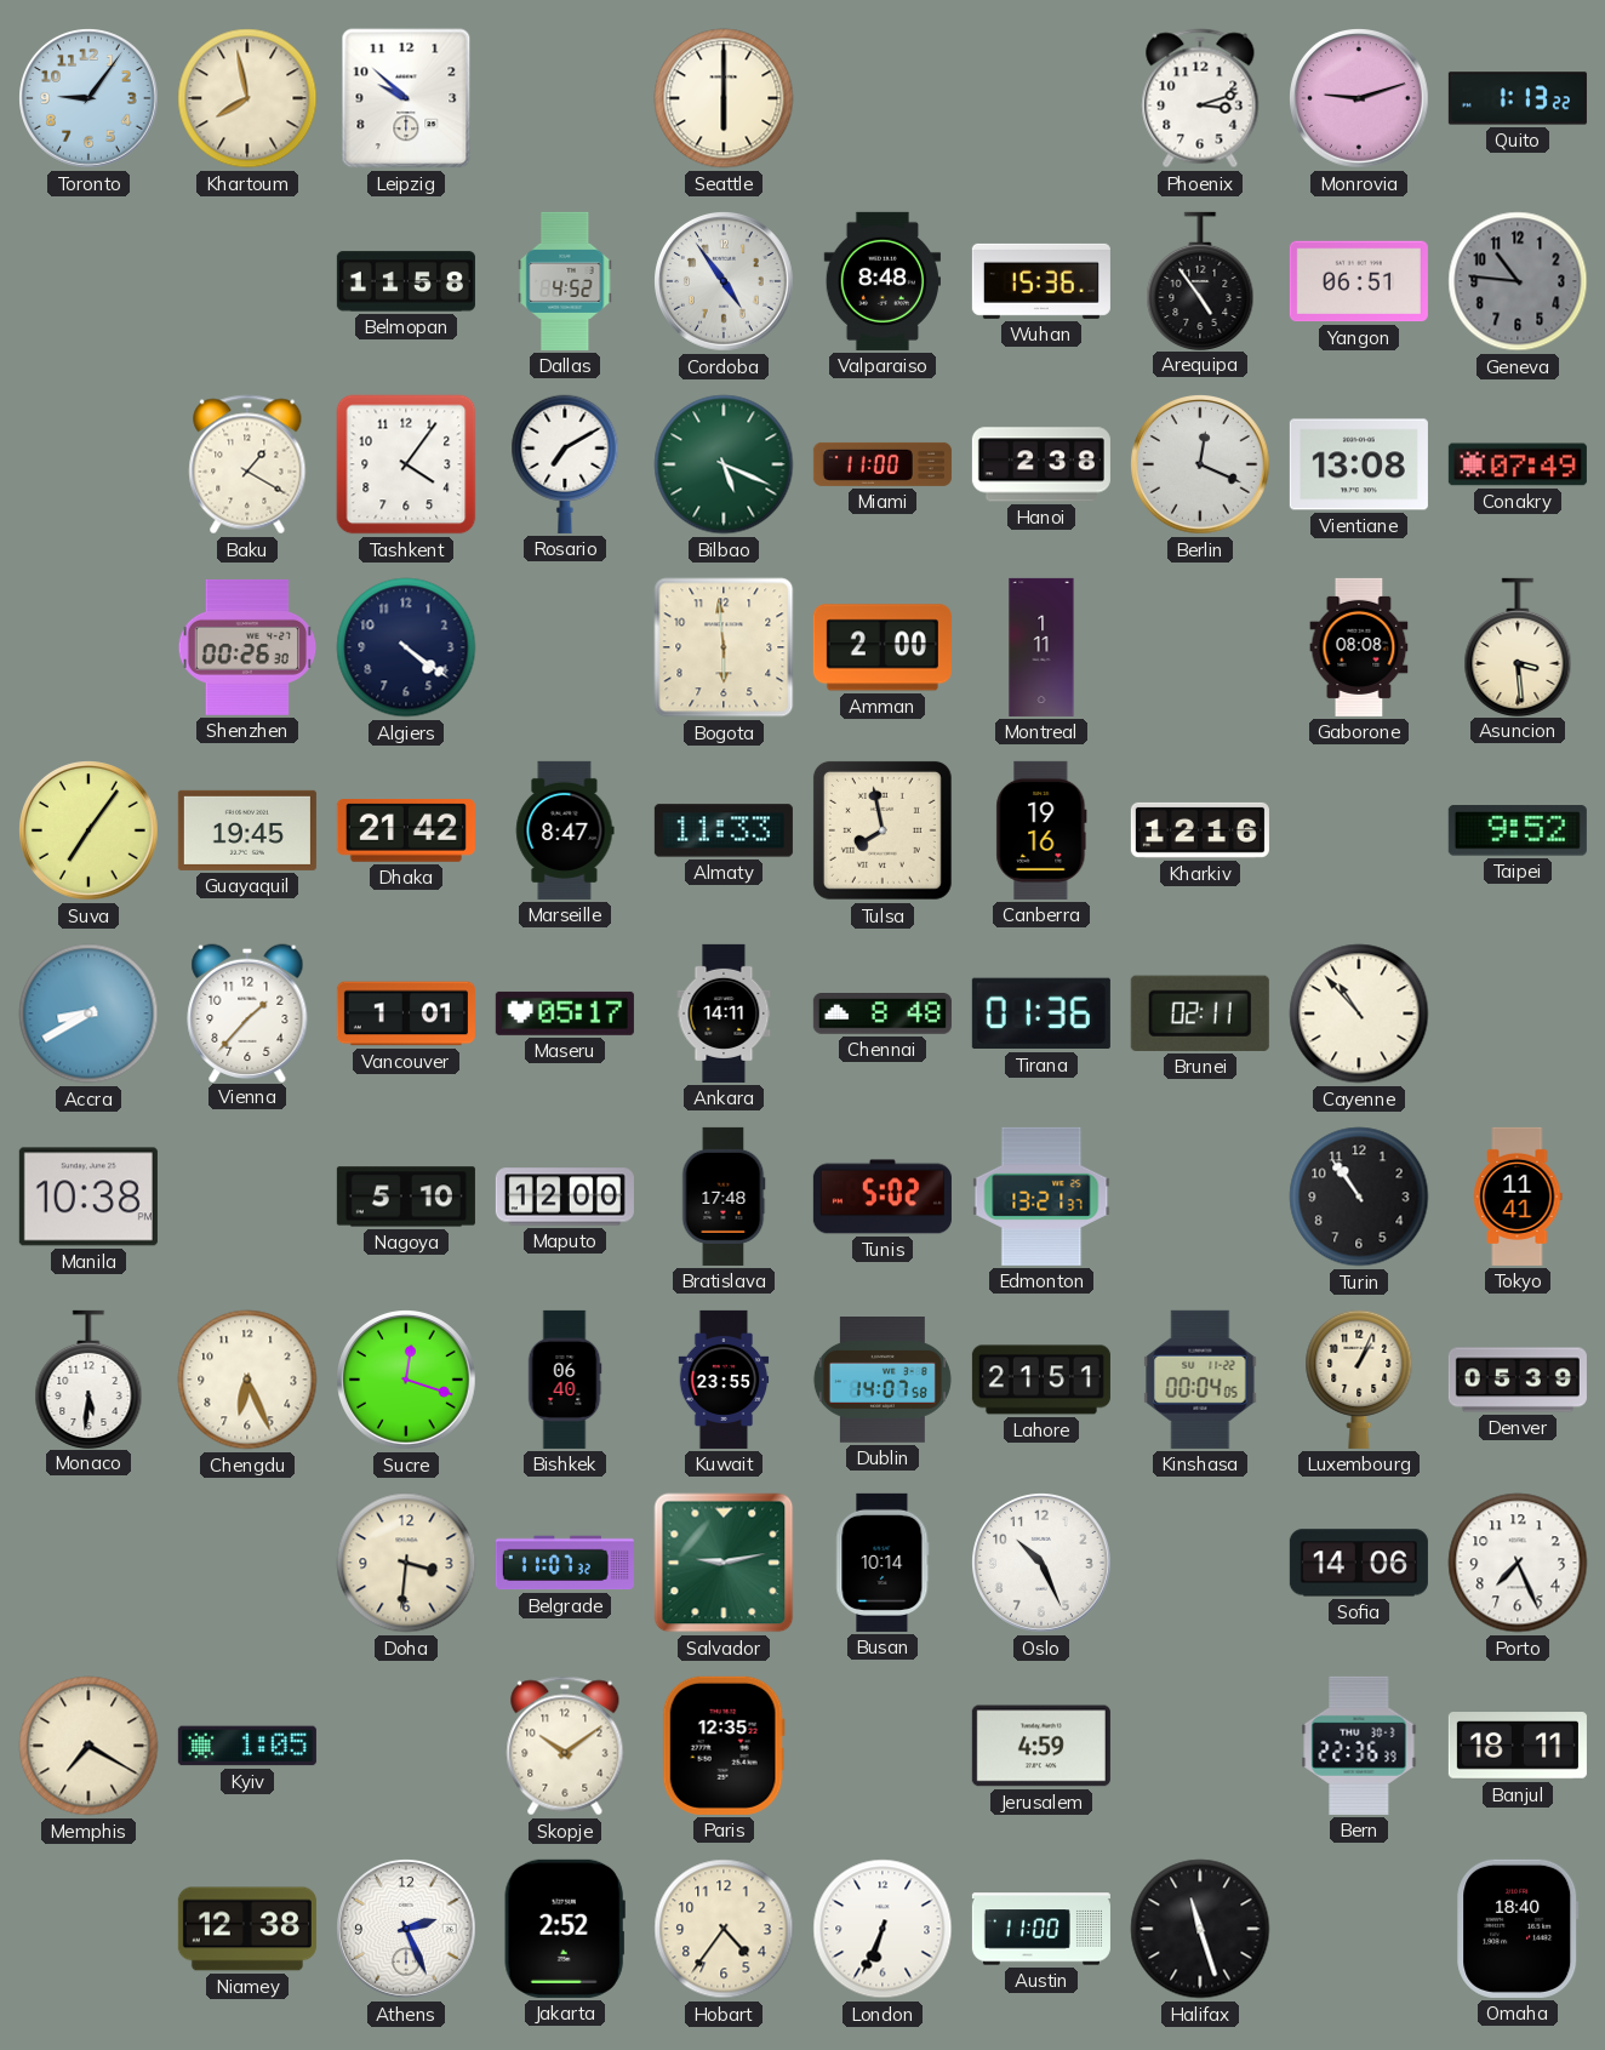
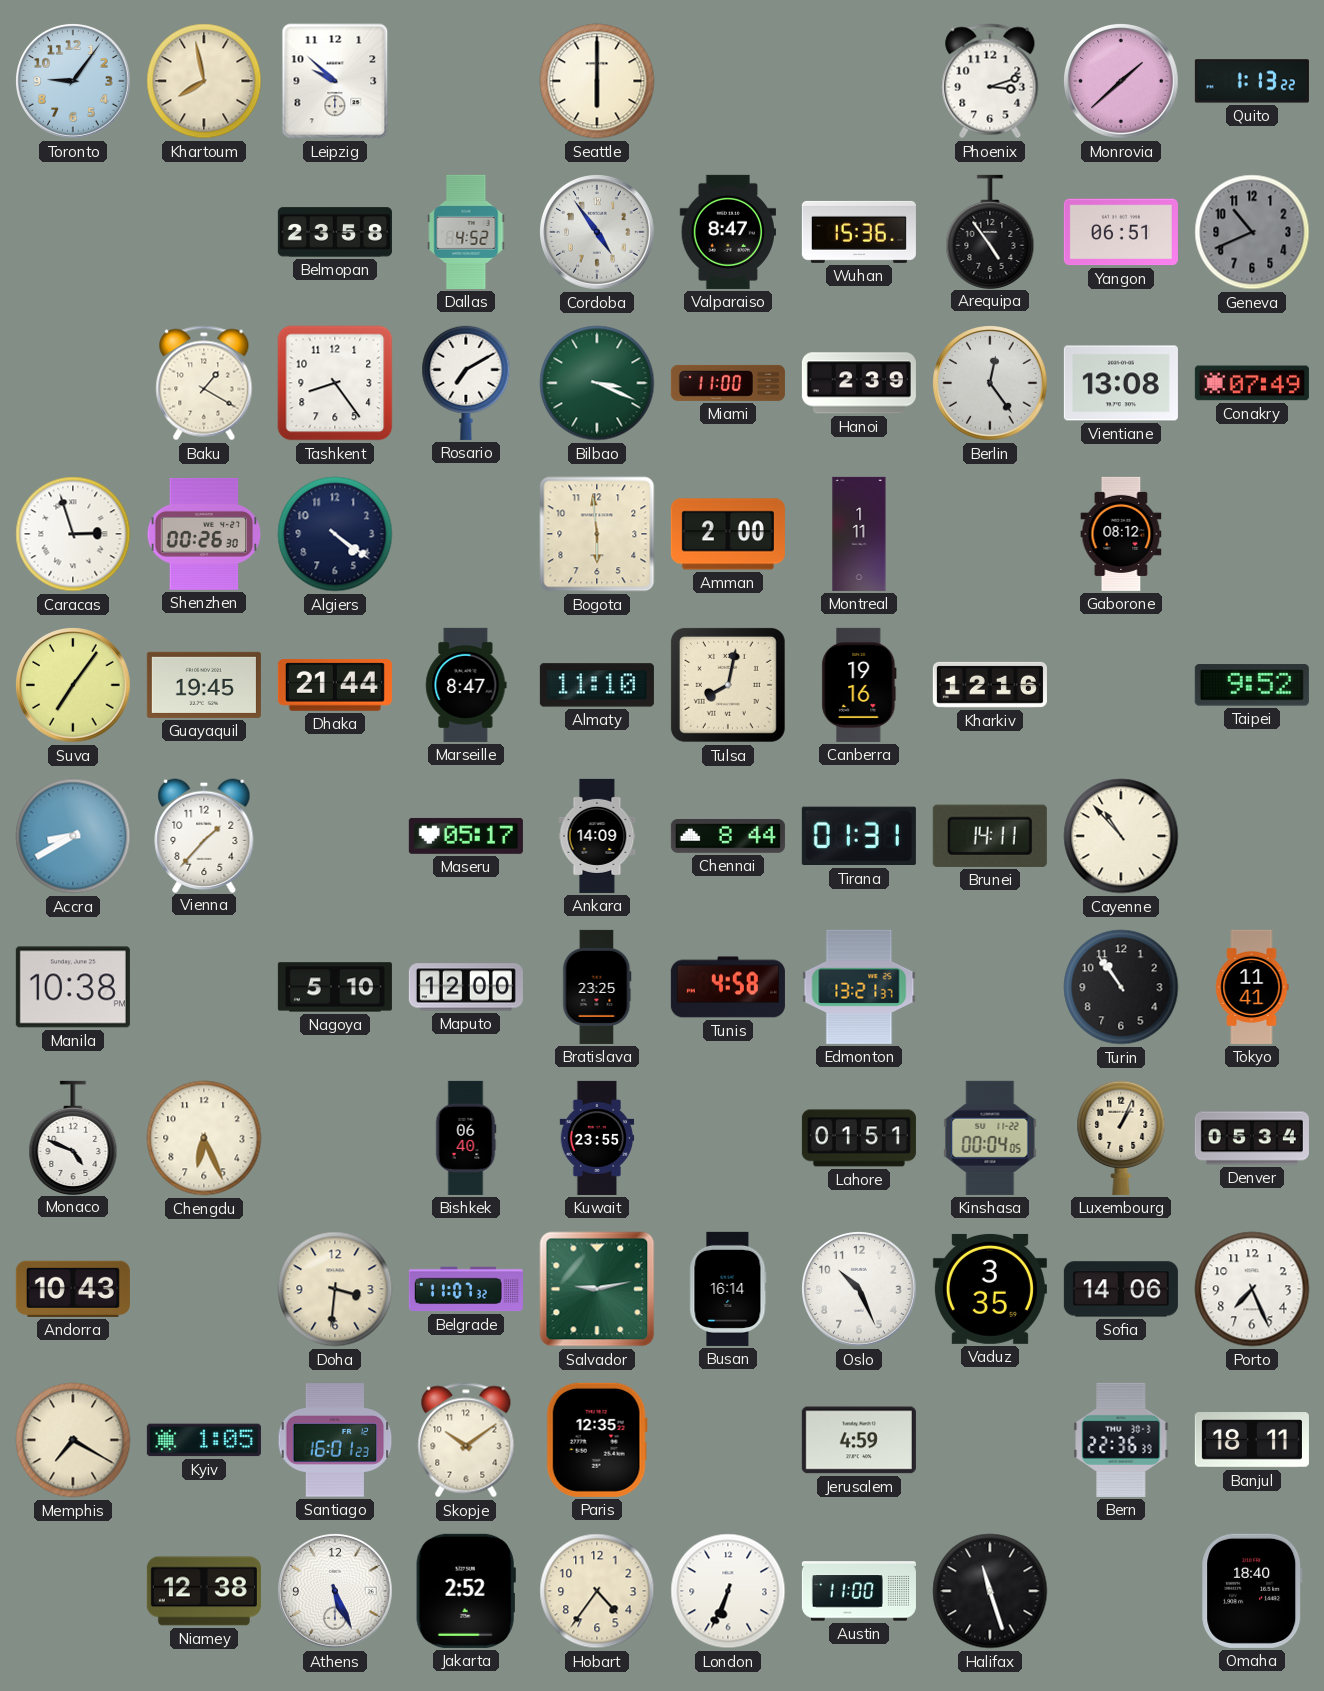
Monrovia: 9:12 -> 1:38
Belmopan: 11:58 -> 23:58
Valparaiso: 8:48 -> 8:47
Geneva: 10:46 -> 10:41
Tashkent: 4:06 -> 8:24
Bilbao: 5:19 -> 3:19
Hanoi: 2:38 -> 2:39
Berlin: 12:19 -> 12:24
Caracas: none -> 2:57
Gaborone: 08:08 -> 08:12
Asuncion: 3:29 -> none
Dhaka: 21:42 -> 21:44
Almaty: 11:33 -> 11:10
Tulsa: 7:58 -> 8:02
Vancouver: 1:01 -> none
Ankara: 14:11 -> 14:09
Chennai: 8:48 -> 8:44
Tirana: 01:36 -> 01:31
Brunei: 02:11 -> 14:11
Bratislava: 17:48 -> 23:25
Tunis: 5:02 -> 4:58
Monaco: 5:31 -> 4:49
Sucre: 12:18 -> none
Dublin: 14:07 -> none
Lahore: 21:51 -> 01:51
Denver: 05:39 -> 05:34
Andorra: none -> 10:43
Busan: 10:14 -> 16:14
Vaduz: none -> 3:35
Santiago: none -> 16:01
Athens: 2:26 -> 5:26
